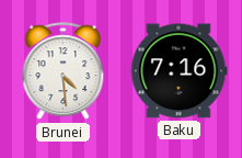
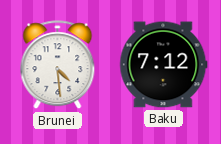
Baku: 7:16 -> 7:12
